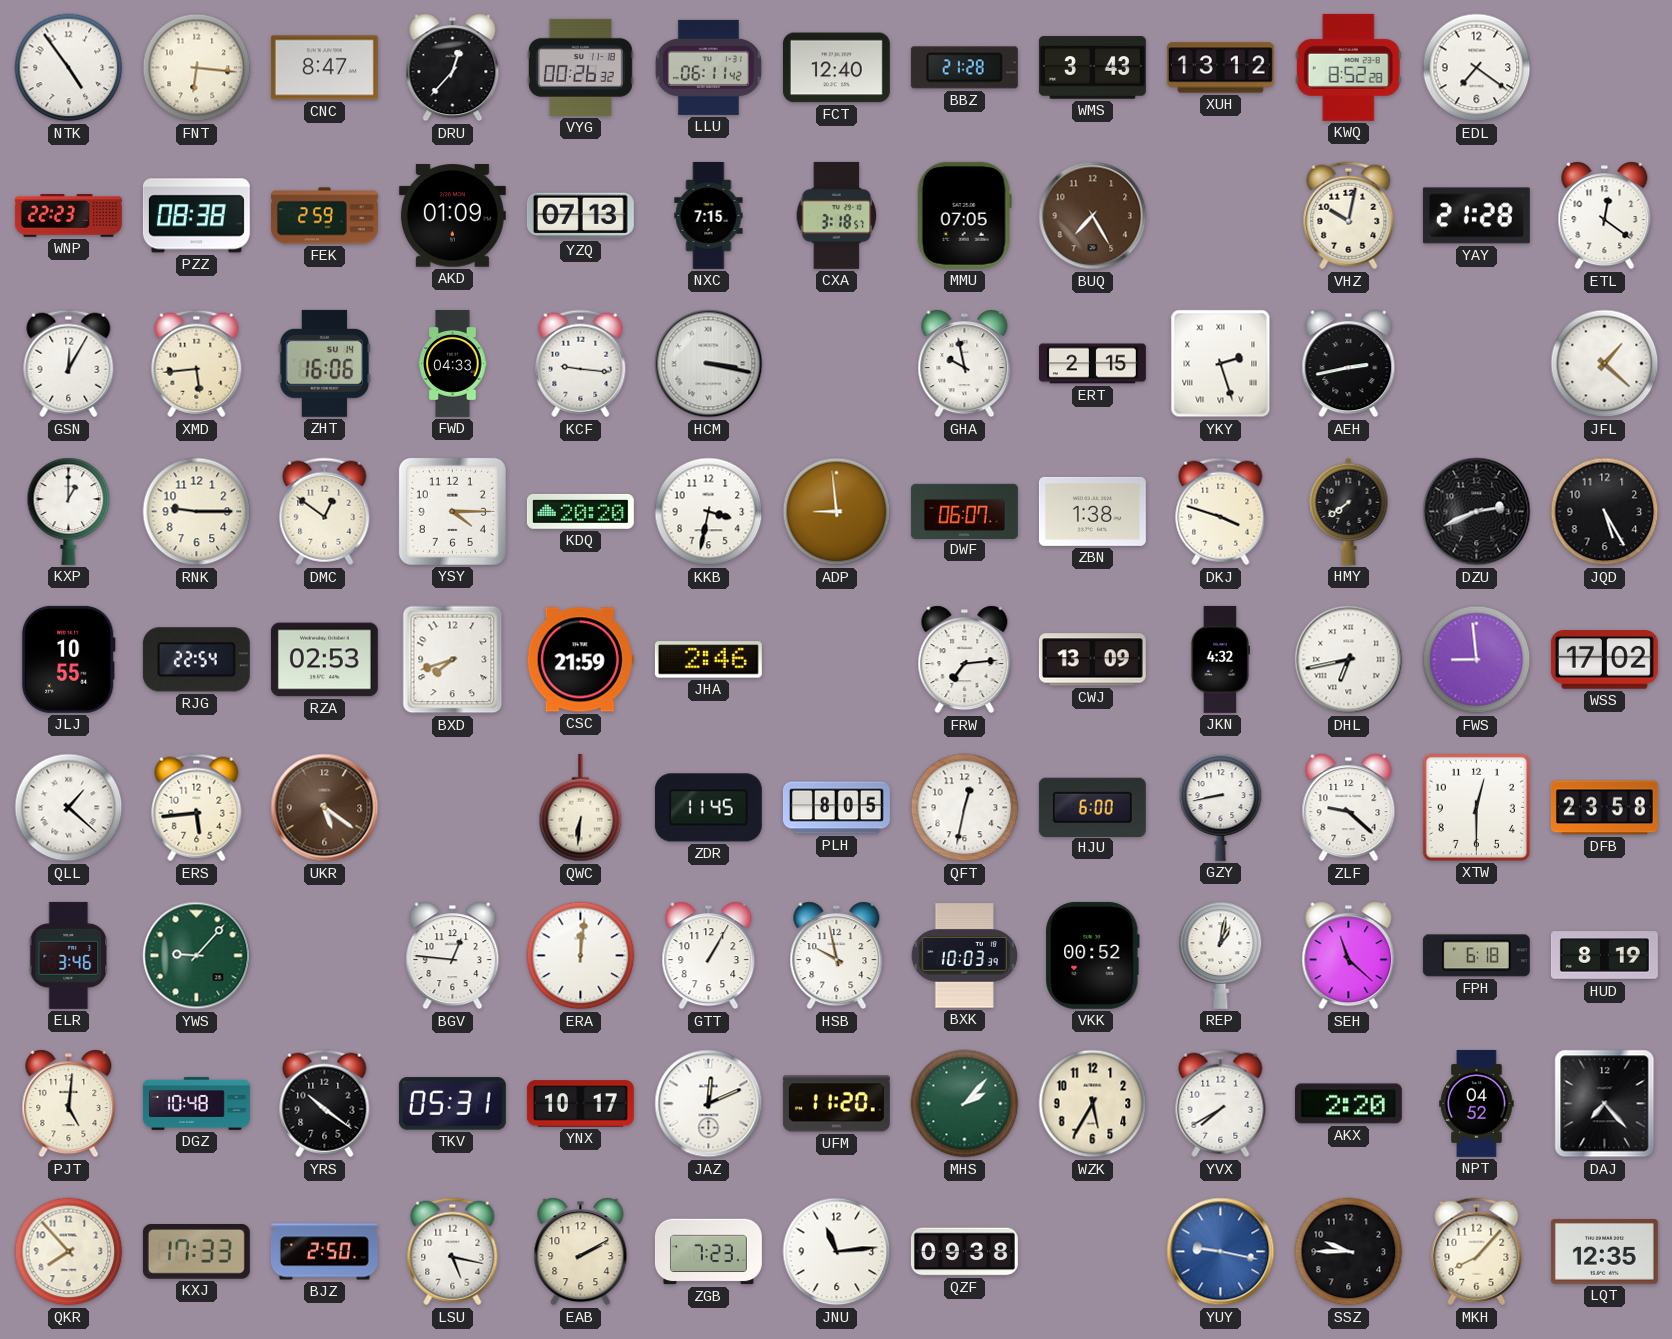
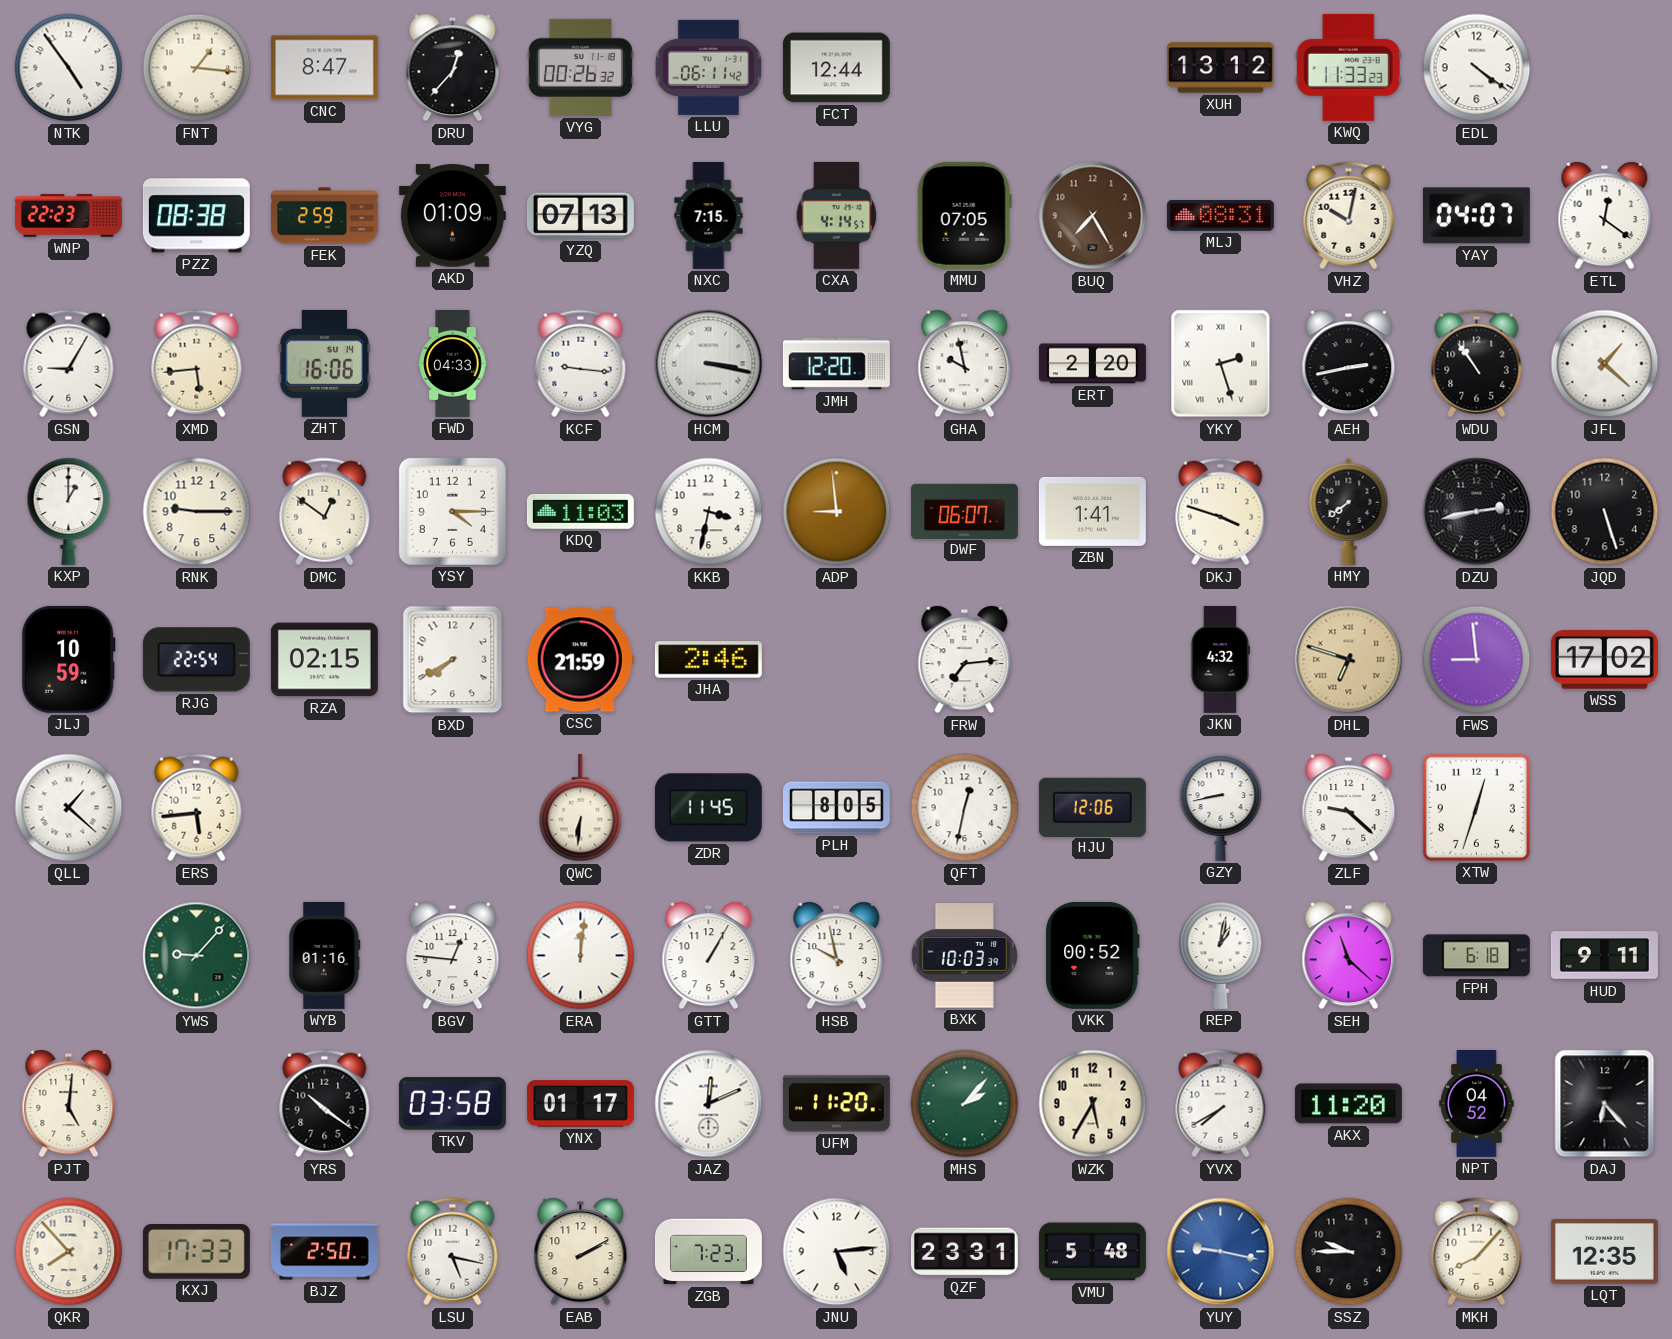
FNT: 6:16 -> 1:16
FCT: 12:40 -> 12:44
BBZ: 21:28 -> none
WMS: 3:43 -> none
KWQ: 8:52 -> 11:33
EDL: 7:21 -> 4:21
CXA: 3:18 -> 4:14
MLJ: none -> 08:31
YAY: 21:28 -> 04:07
GSN: 12:05 -> 9:05
JMH: none -> 12:20
ERT: 2:15 -> 2:20
WDU: none -> 10:54
KDQ: 20:20 -> 11:03
ZBN: 1:38 -> 1:41
DZU: 2:41 -> 2:43
JQD: 5:25 -> 5:27
JLJ: 10:55 -> 10:59
RZA: 02:53 -> 02:15
BXD: 7:42 -> 7:40
CWJ: 13:09 -> none
DHL: 6:43 -> 6:48
DHL dial: white -> champagne
UKR: 5:21 -> none
HJU: 6:00 -> 12:06
XTW: 12:30 -> 12:33
DFB: 23:58 -> none
ELR: 3:46 -> none
WYB: none -> 01:16
HUD: 8:19 -> 9:11
DGZ: 10:48 -> none
TKV: 05:31 -> 03:58
YNX: 10:17 -> 01:17
AKX: 2:20 -> 11:20
DAJ: 7:23 -> 6:23
JNU: 11:14 -> 5:14
QZF: 09:38 -> 23:31
VMU: none -> 5:48
